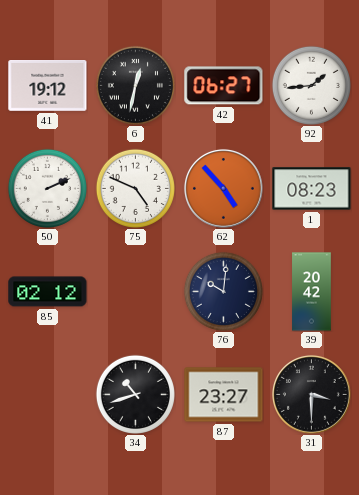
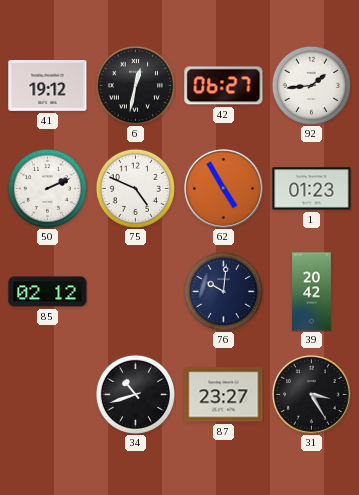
62: 4:53 -> 4:55
1: 08:23 -> 01:23
31: 3:30 -> 3:25
